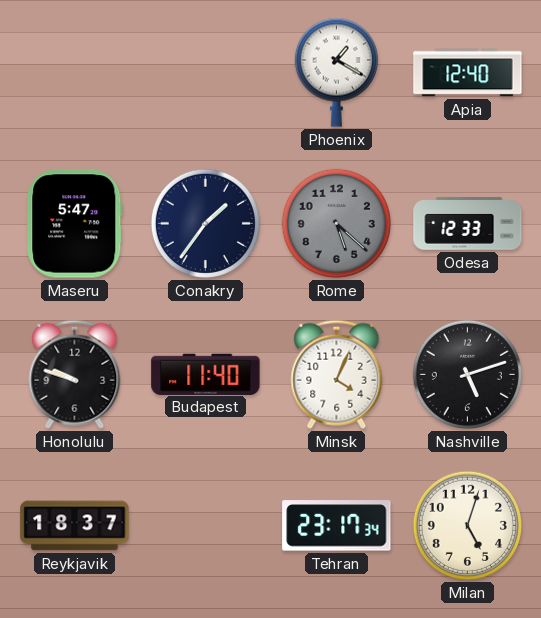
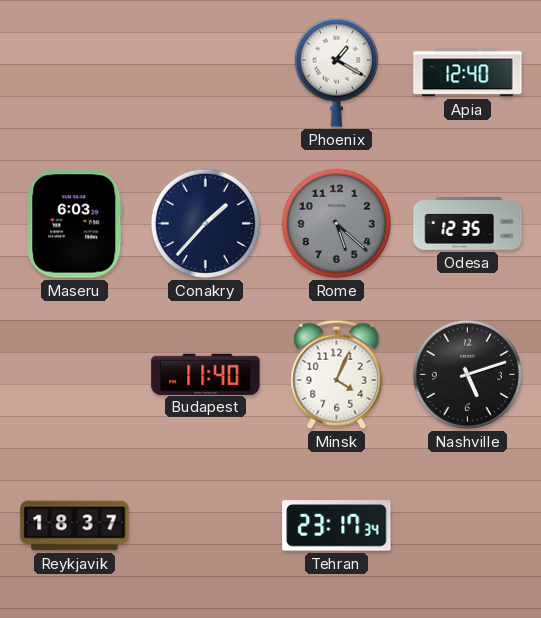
Maseru: 5:47 -> 6:03
Conakry: 1:36 -> 1:37
Odesa: 12:33 -> 12:35
Honolulu: 9:48 -> none
Milan: 5:03 -> none
